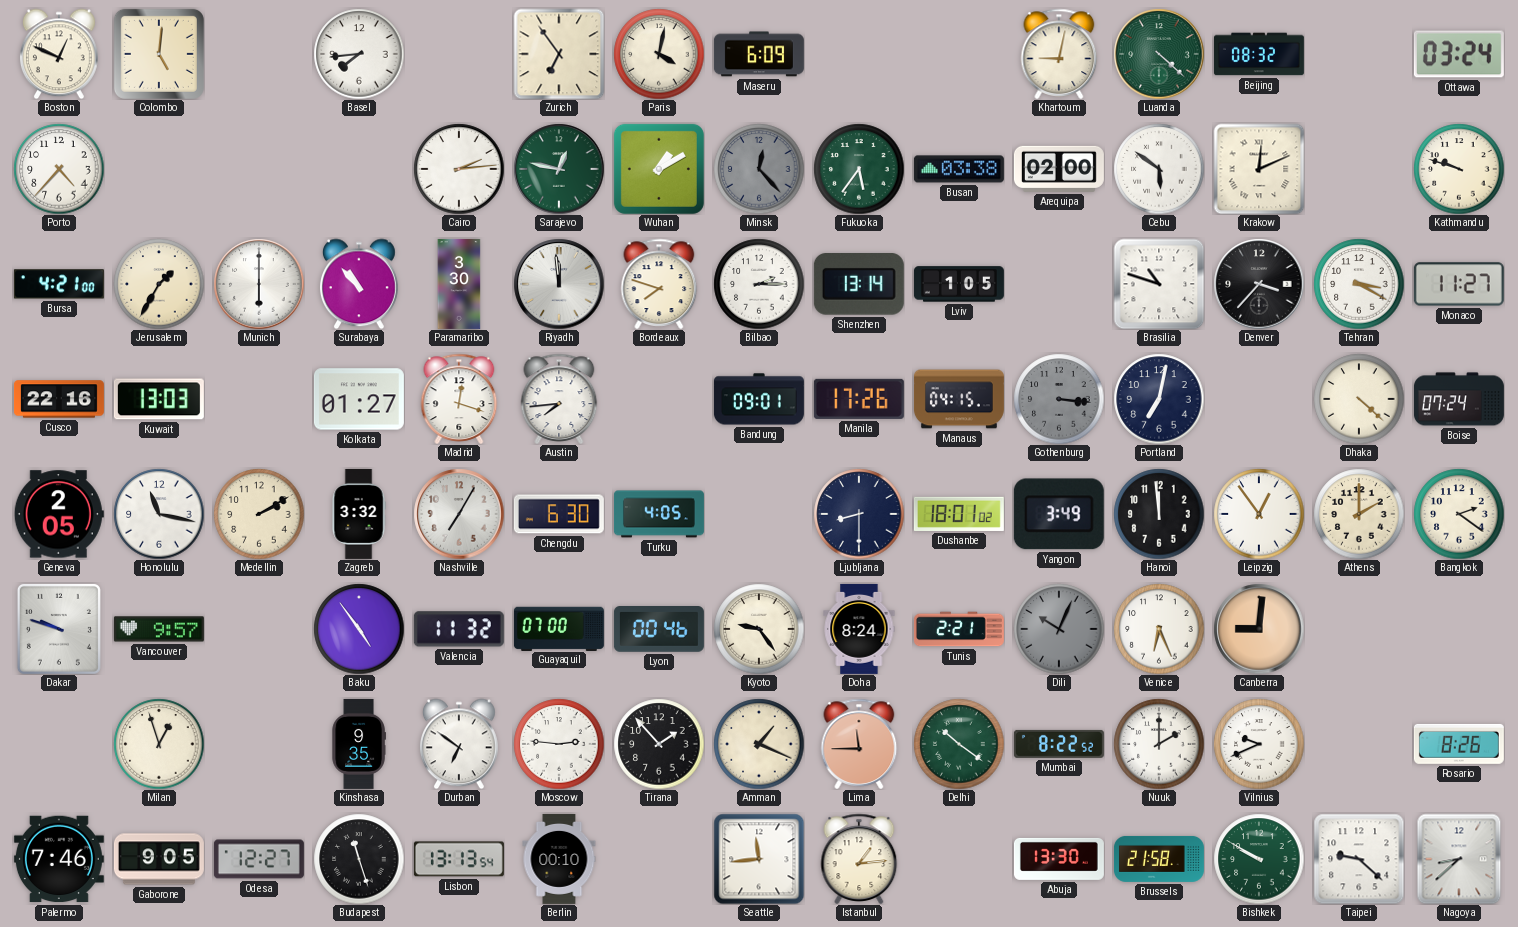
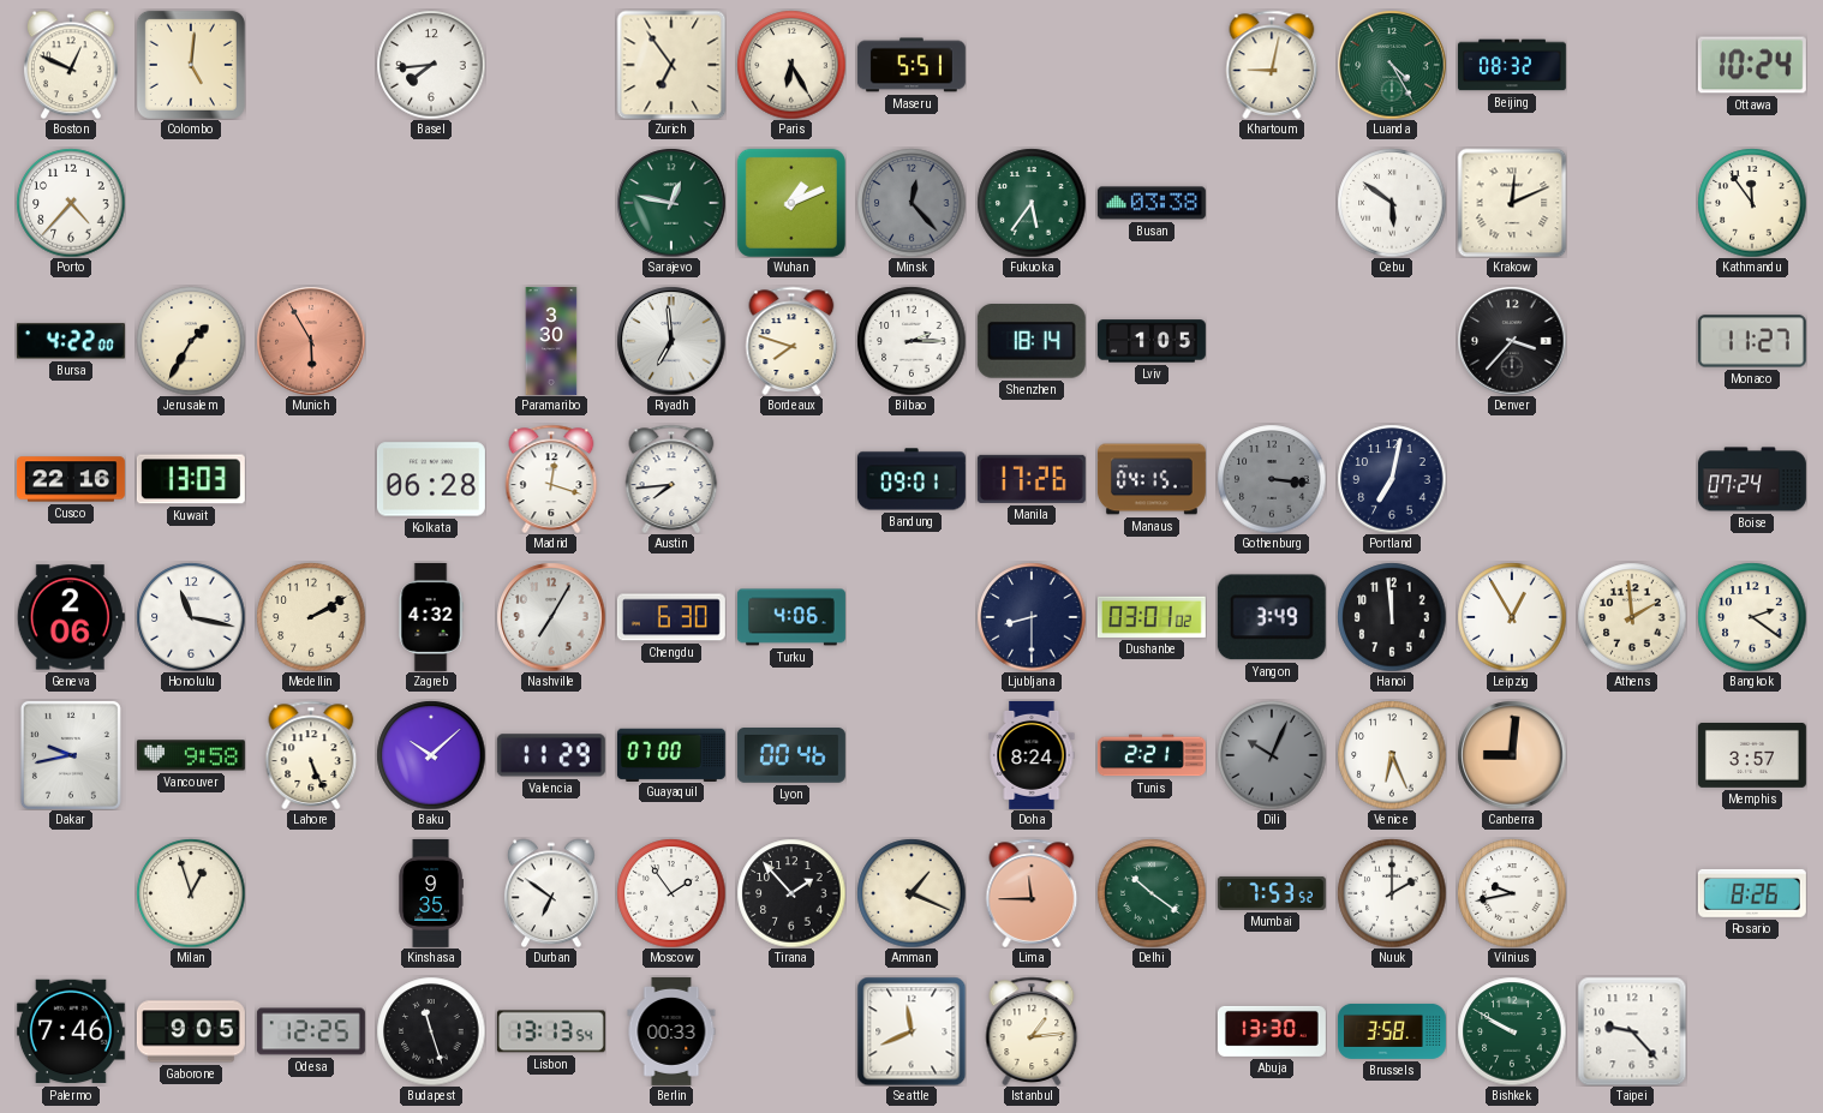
Paris: 4:02 -> 6:25
Maseru: 6:09 -> 5:51
Luanda: 4:22 -> 4:25
Ottawa: 03:24 -> 10:24
Cairo: 2:14 -> none
Wuhan: 1:10 -> 1:11
Arequipa: 02:00 -> none
Kathmandu: 9:48 -> 11:54
Bursa: 4:21 -> 4:22
Munich: 6:00 -> 5:55
Munich dial: white -> salmon
Surabaya: 10:53 -> none
Riyadh: 11:59 -> 6:59
Shenzhen: 13:14 -> 18:14
Brasilia: 10:48 -> none
Tehran: 3:20 -> none
Kolkata: 01:27 -> 06:28
Dhaka: 4:22 -> none
Geneva: 2:05 -> 2:06
Zagreb: 3:32 -> 4:32
Turku: 4:05 -> 4:06
Dushanbe: 18:01 -> 03:01
Leipzig: 12:54 -> 12:55
Athens: 2:00 -> 1:59
Dakar: 9:48 -> 9:43
Vancouver: 9:57 -> 9:58
Lahore: none -> 5:26
Baku: 4:54 -> 10:08
Valencia: 11:32 -> 11:29
Kyoto: 9:24 -> none
Memphis: none -> 3:57
Moscow: 2:46 -> 1:54
Mumbai: 8:22 -> 7:53
Vilnius: 9:41 -> 9:43
Odesa: 12:27 -> 12:25
Berlin: 00:10 -> 00:33
Seattle: 11:44 -> 11:41
Brussels: 21:58 -> 3:58
Taipei: 9:22 -> 9:23
Nagoya: 8:38 -> none
